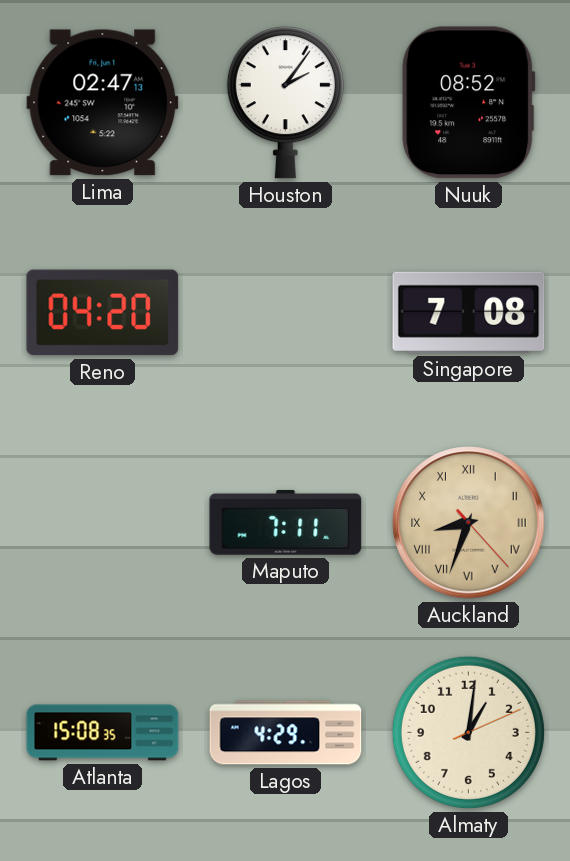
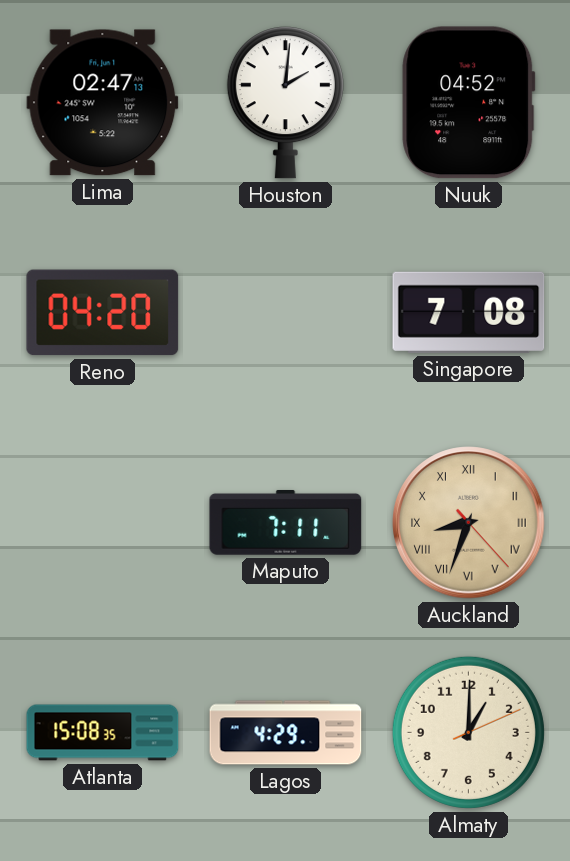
Houston: 2:06 -> 2:01
Nuuk: 08:52 -> 04:52
Almaty: 1:01 -> 1:00
